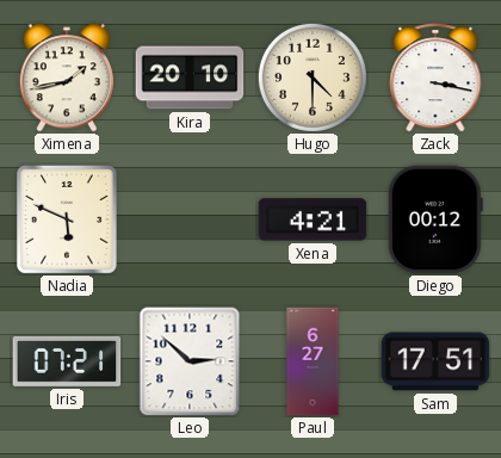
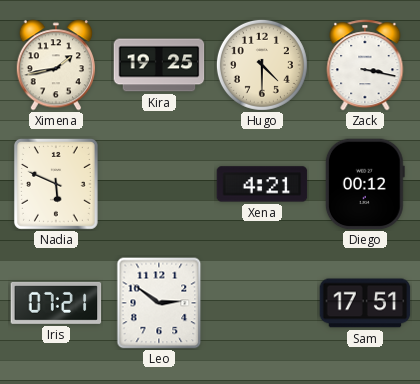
Kira: 20:10 -> 19:25
Leo: 2:52 -> 2:51
Paul: 6:27 -> none
